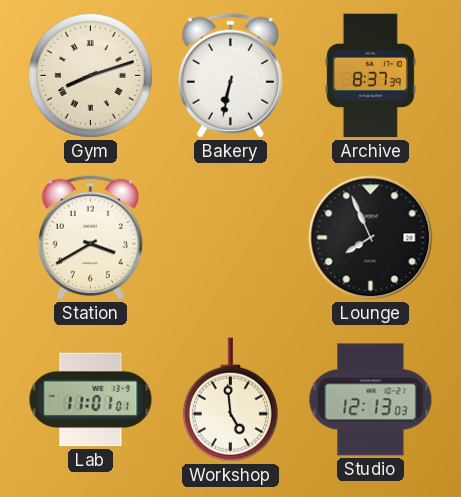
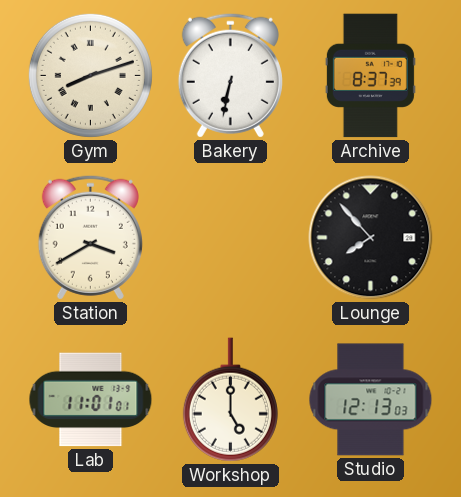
Lounge: 7:56 -> 7:53
Workshop: 4:59 -> 5:00
